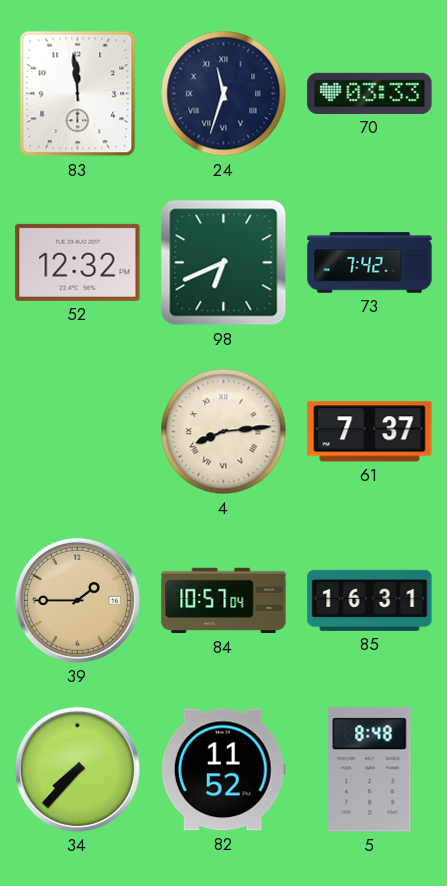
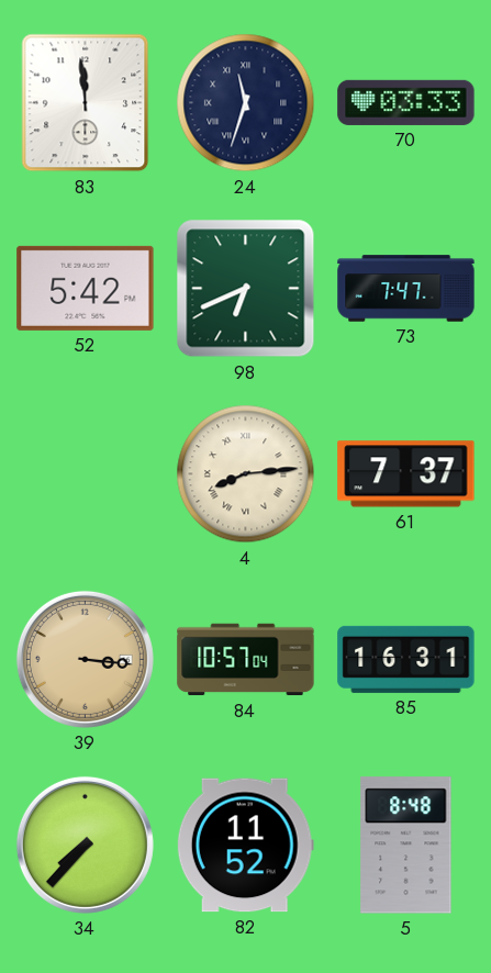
52: 12:32 -> 5:42
73: 7:42 -> 7:47
39: 1:45 -> 3:16
